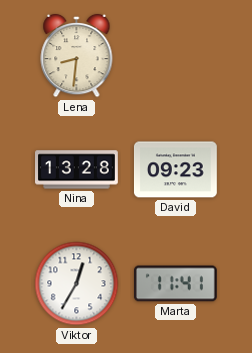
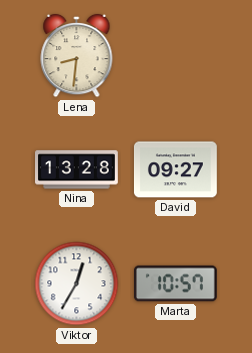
David: 09:23 -> 09:27
Marta: 11:41 -> 10:57
